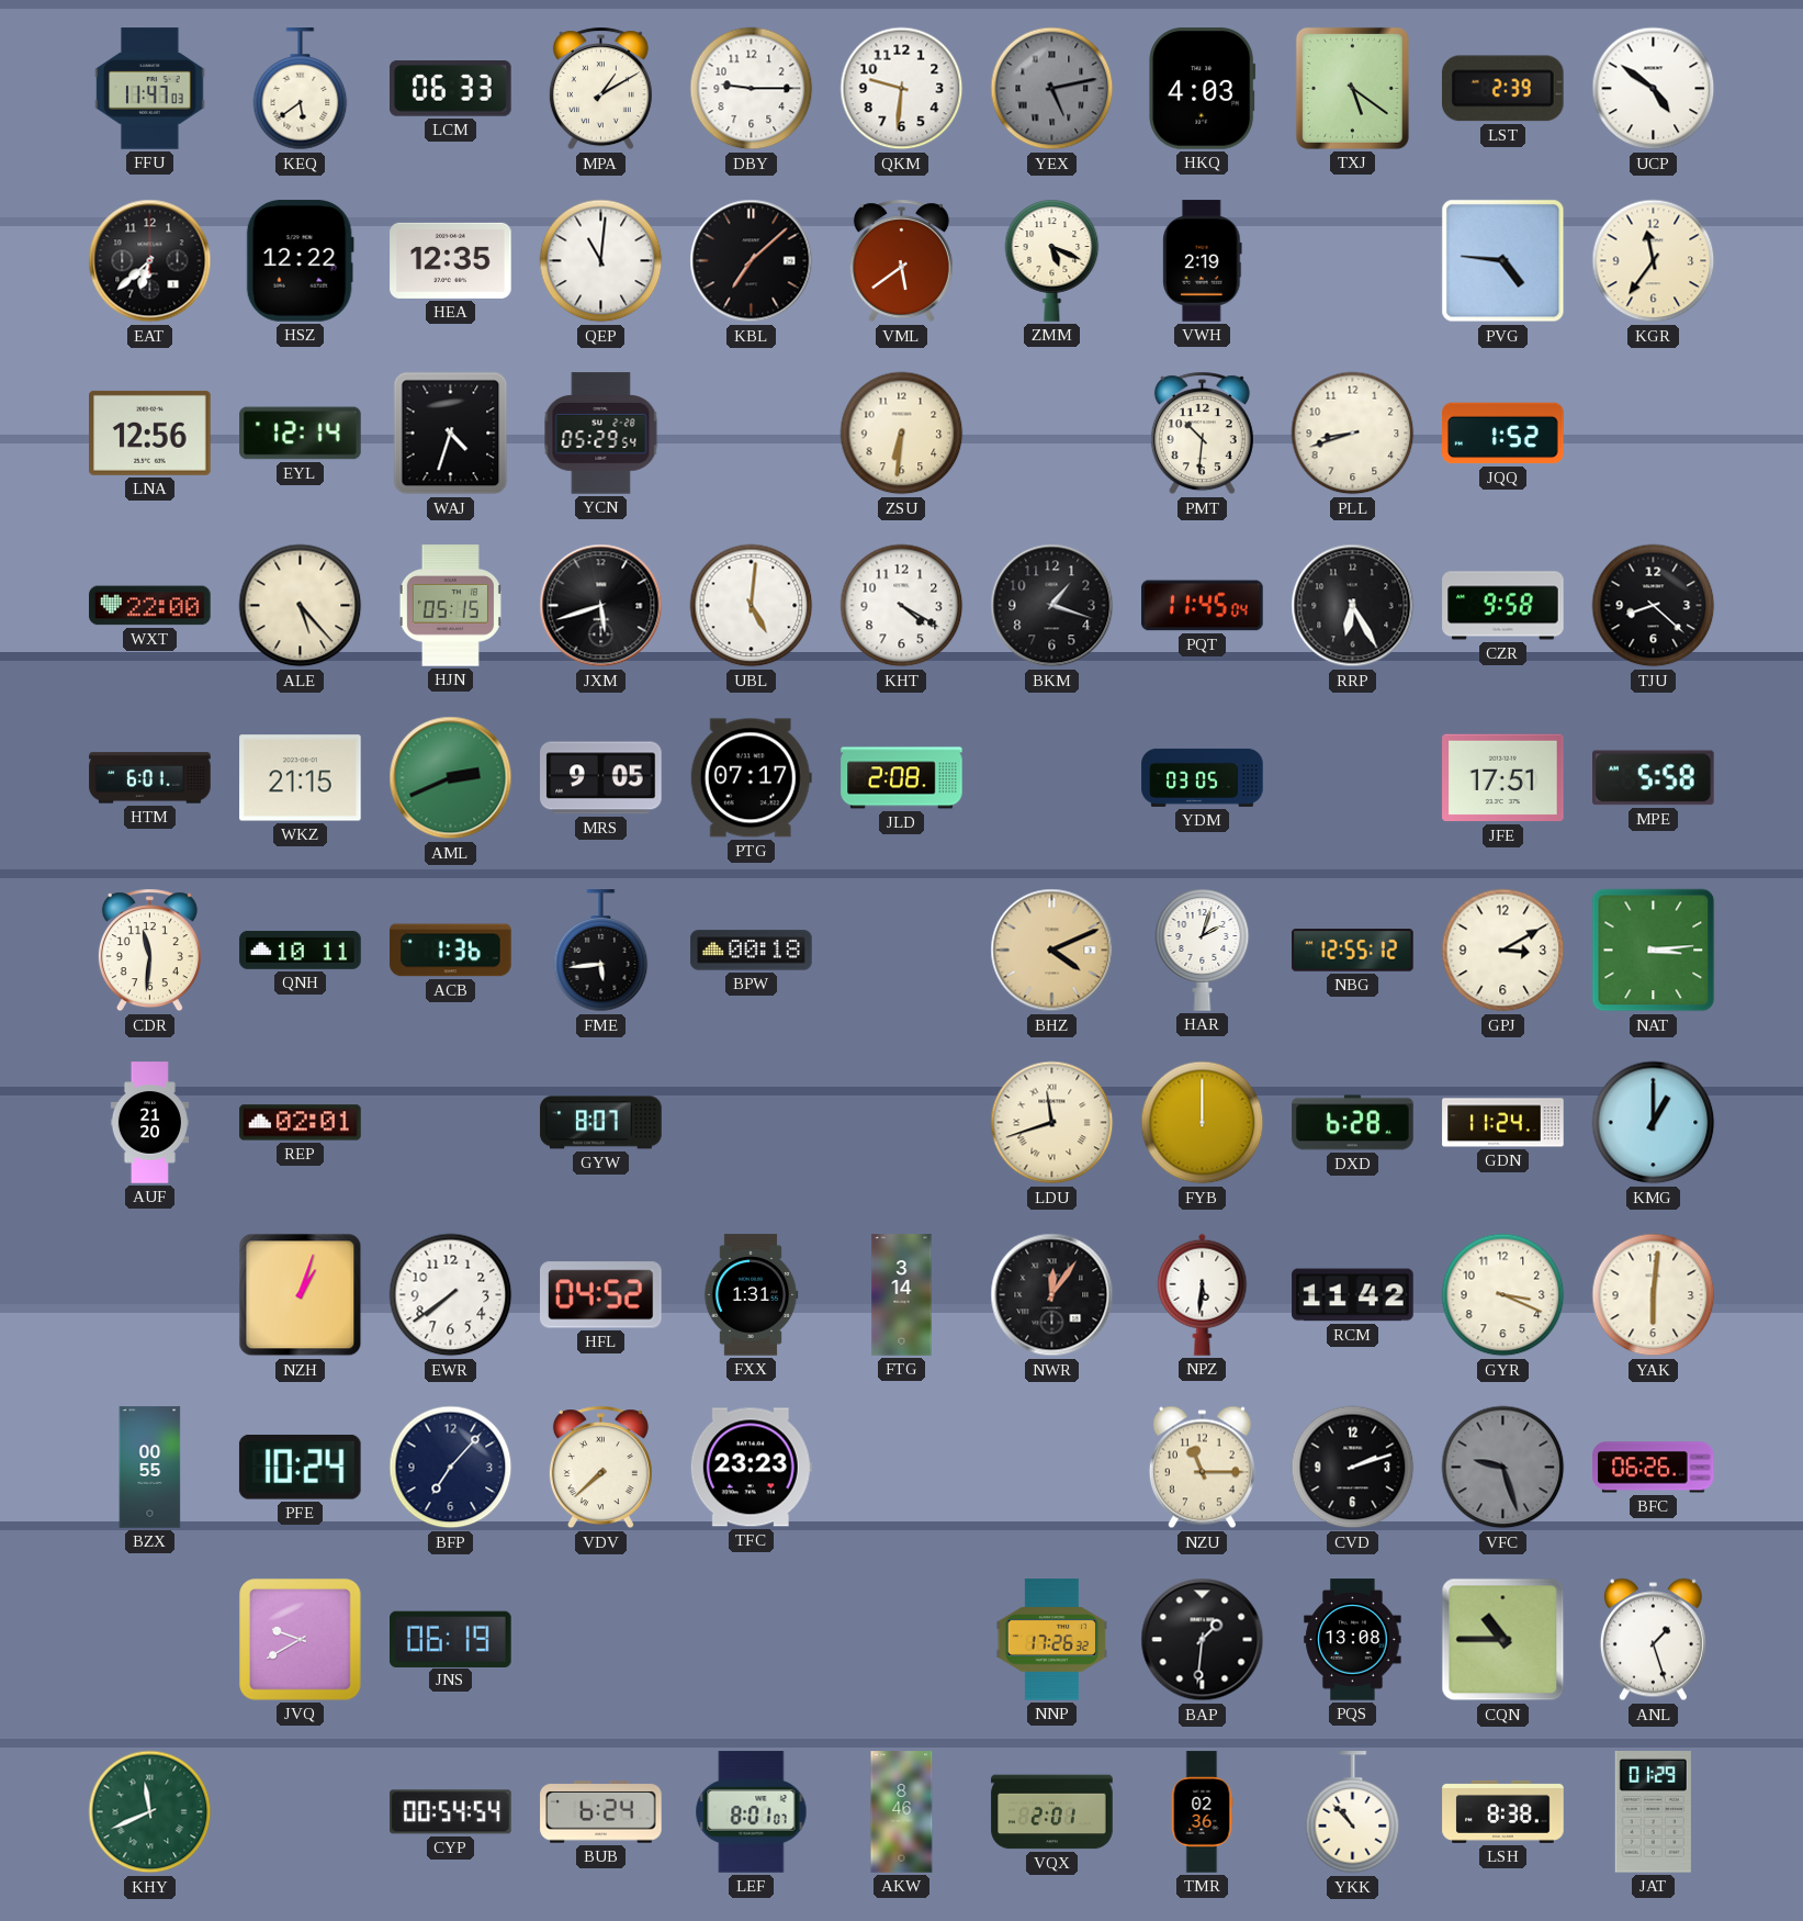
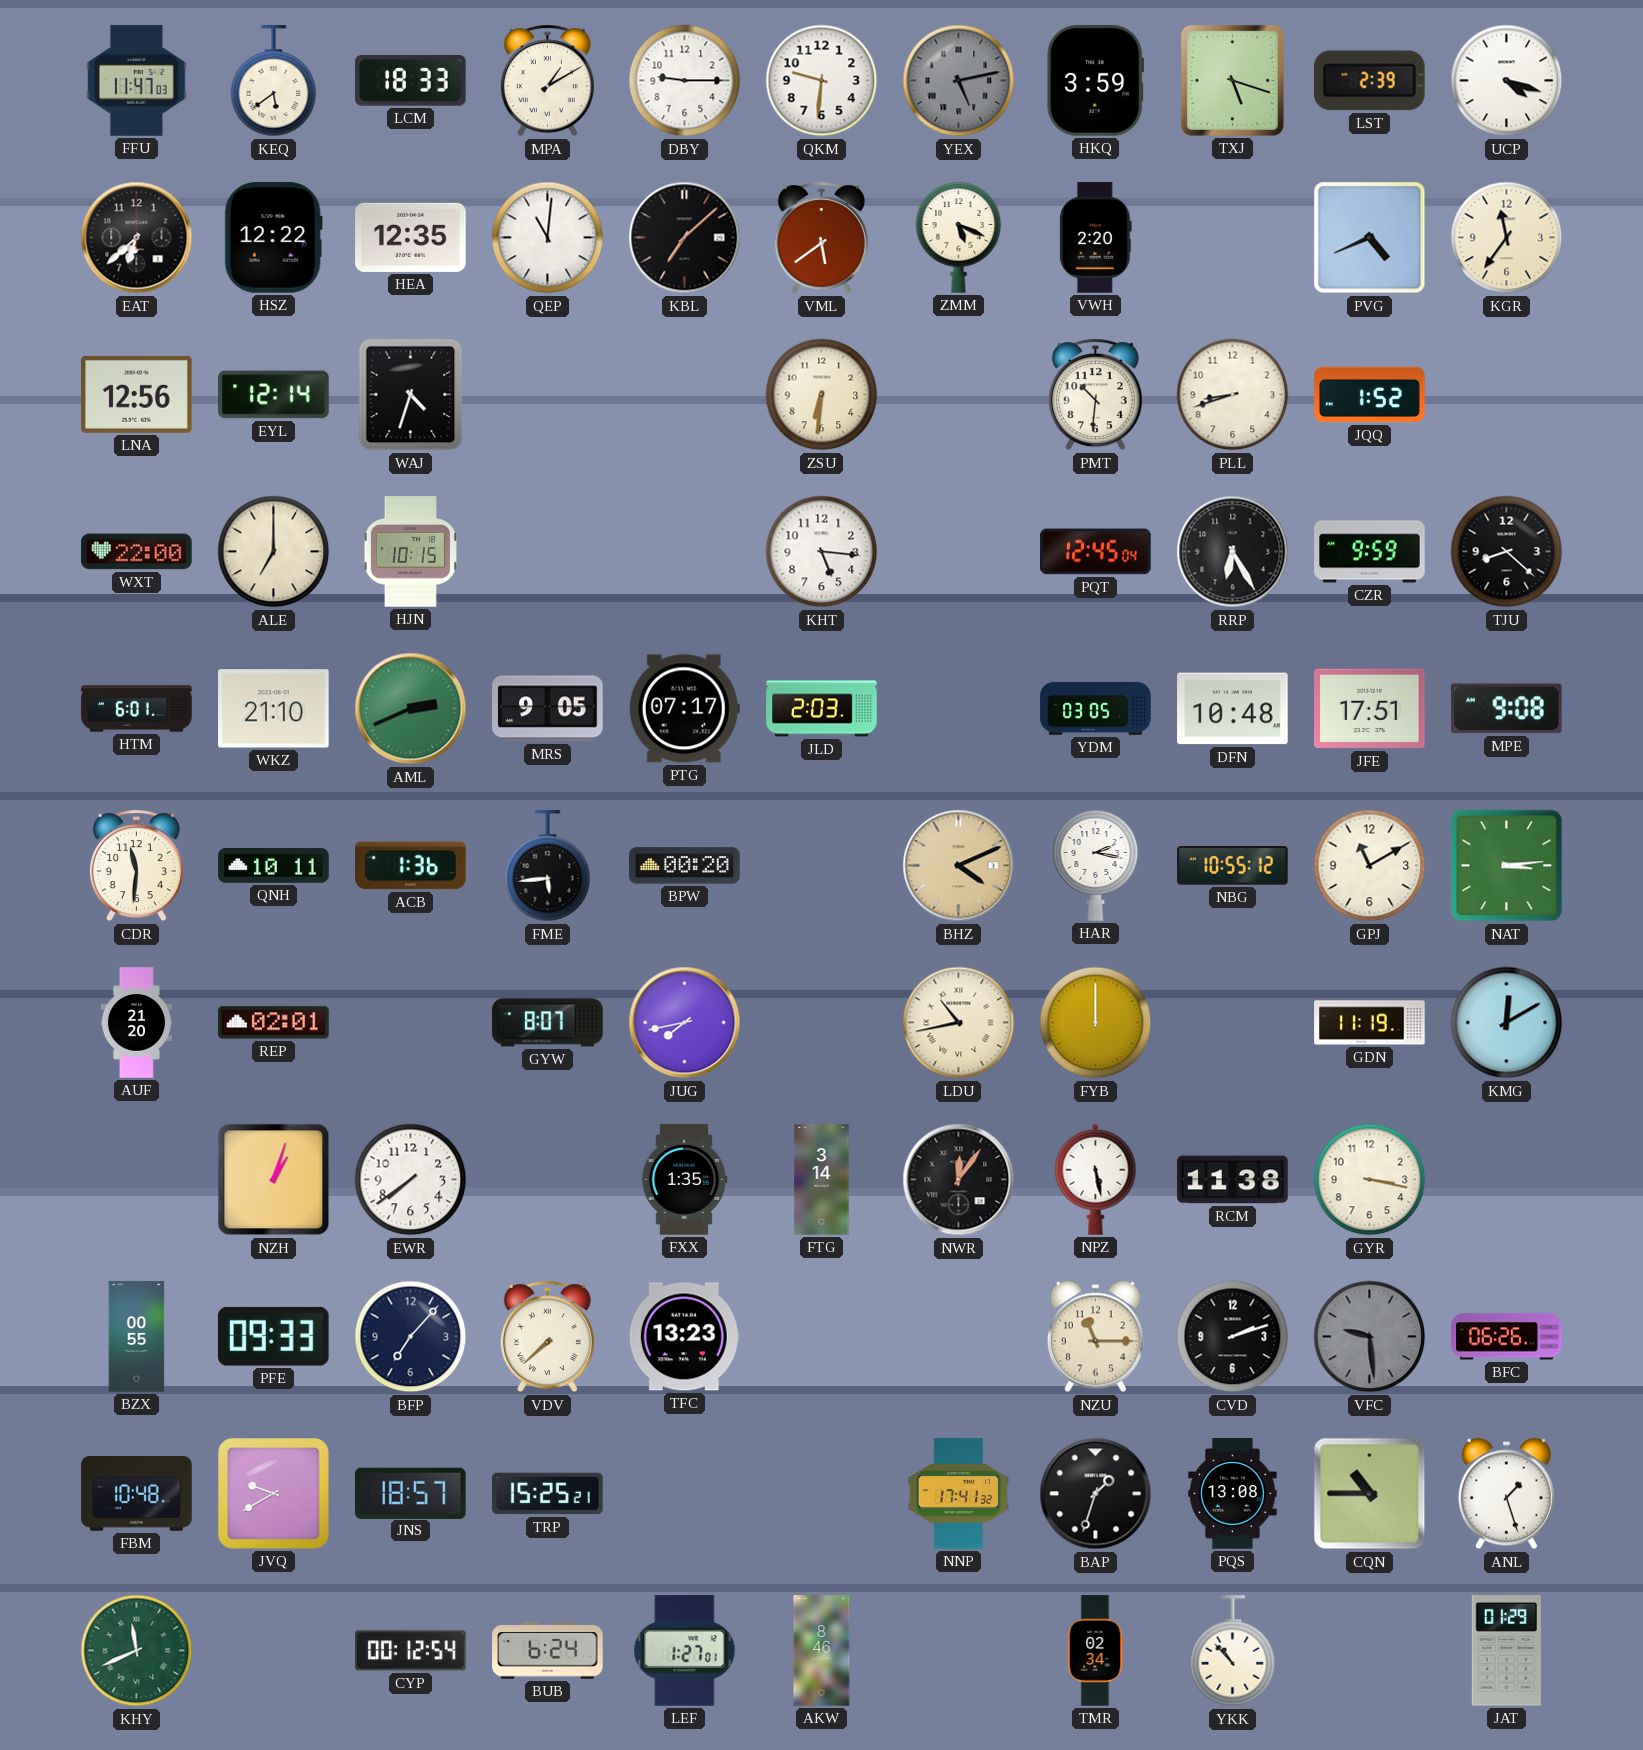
LCM: 06:33 -> 18:33
HKQ: 4:03 -> 3:59
TXJ: 5:21 -> 5:18
UCP: 4:51 -> 4:18
VWH: 2:19 -> 2:20
PVG: 4:46 -> 4:41
YCN: 05:29 -> none
ALE: 5:23 -> 7:00
HJN: 05:15 -> 10:15
JXM: 5:42 -> none
UBL: 5:01 -> none
KHT: 4:20 -> 5:16
BKM: 1:18 -> none
PQT: 11:45 -> 12:45
CZR: 9:58 -> 9:59
WKZ: 21:15 -> 21:10
JLD: 2:08 -> 2:03
DFN: none -> 10:48
MPE: 5:58 -> 9:08
BPW: 00:18 -> 00:20
HAR: 2:03 -> 2:17
NBG: 12:55 -> 10:55
GPJ: 3:10 -> 11:10
JUG: none -> 7:43
LDU: 11:42 -> 10:43
DXD: 6:28 -> none
GDN: 11:24 -> 11:19
KMG: 1:00 -> 12:10
HFL: 04:52 -> none
FXX: 1:31 -> 1:35
NPZ: 5:31 -> 5:28
RCM: 11:42 -> 11:38
GYR: 3:19 -> 3:17
YAK: 6:01 -> none
PFE: 10:24 -> 09:33
TFC: 23:23 -> 13:23
VFC: 9:27 -> 9:29
FBM: none -> 10:48
JNS: 06:19 -> 18:57
TRP: none -> 15:25
NNP: 17:26 -> 17:41
BAP: 1:31 -> 1:33
CYP: 00:54 -> 00:12
LEF: 8:01 -> 1:27
VQX: 2:01 -> none
TMR: 02:36 -> 02:34
LSH: 8:38 -> none
